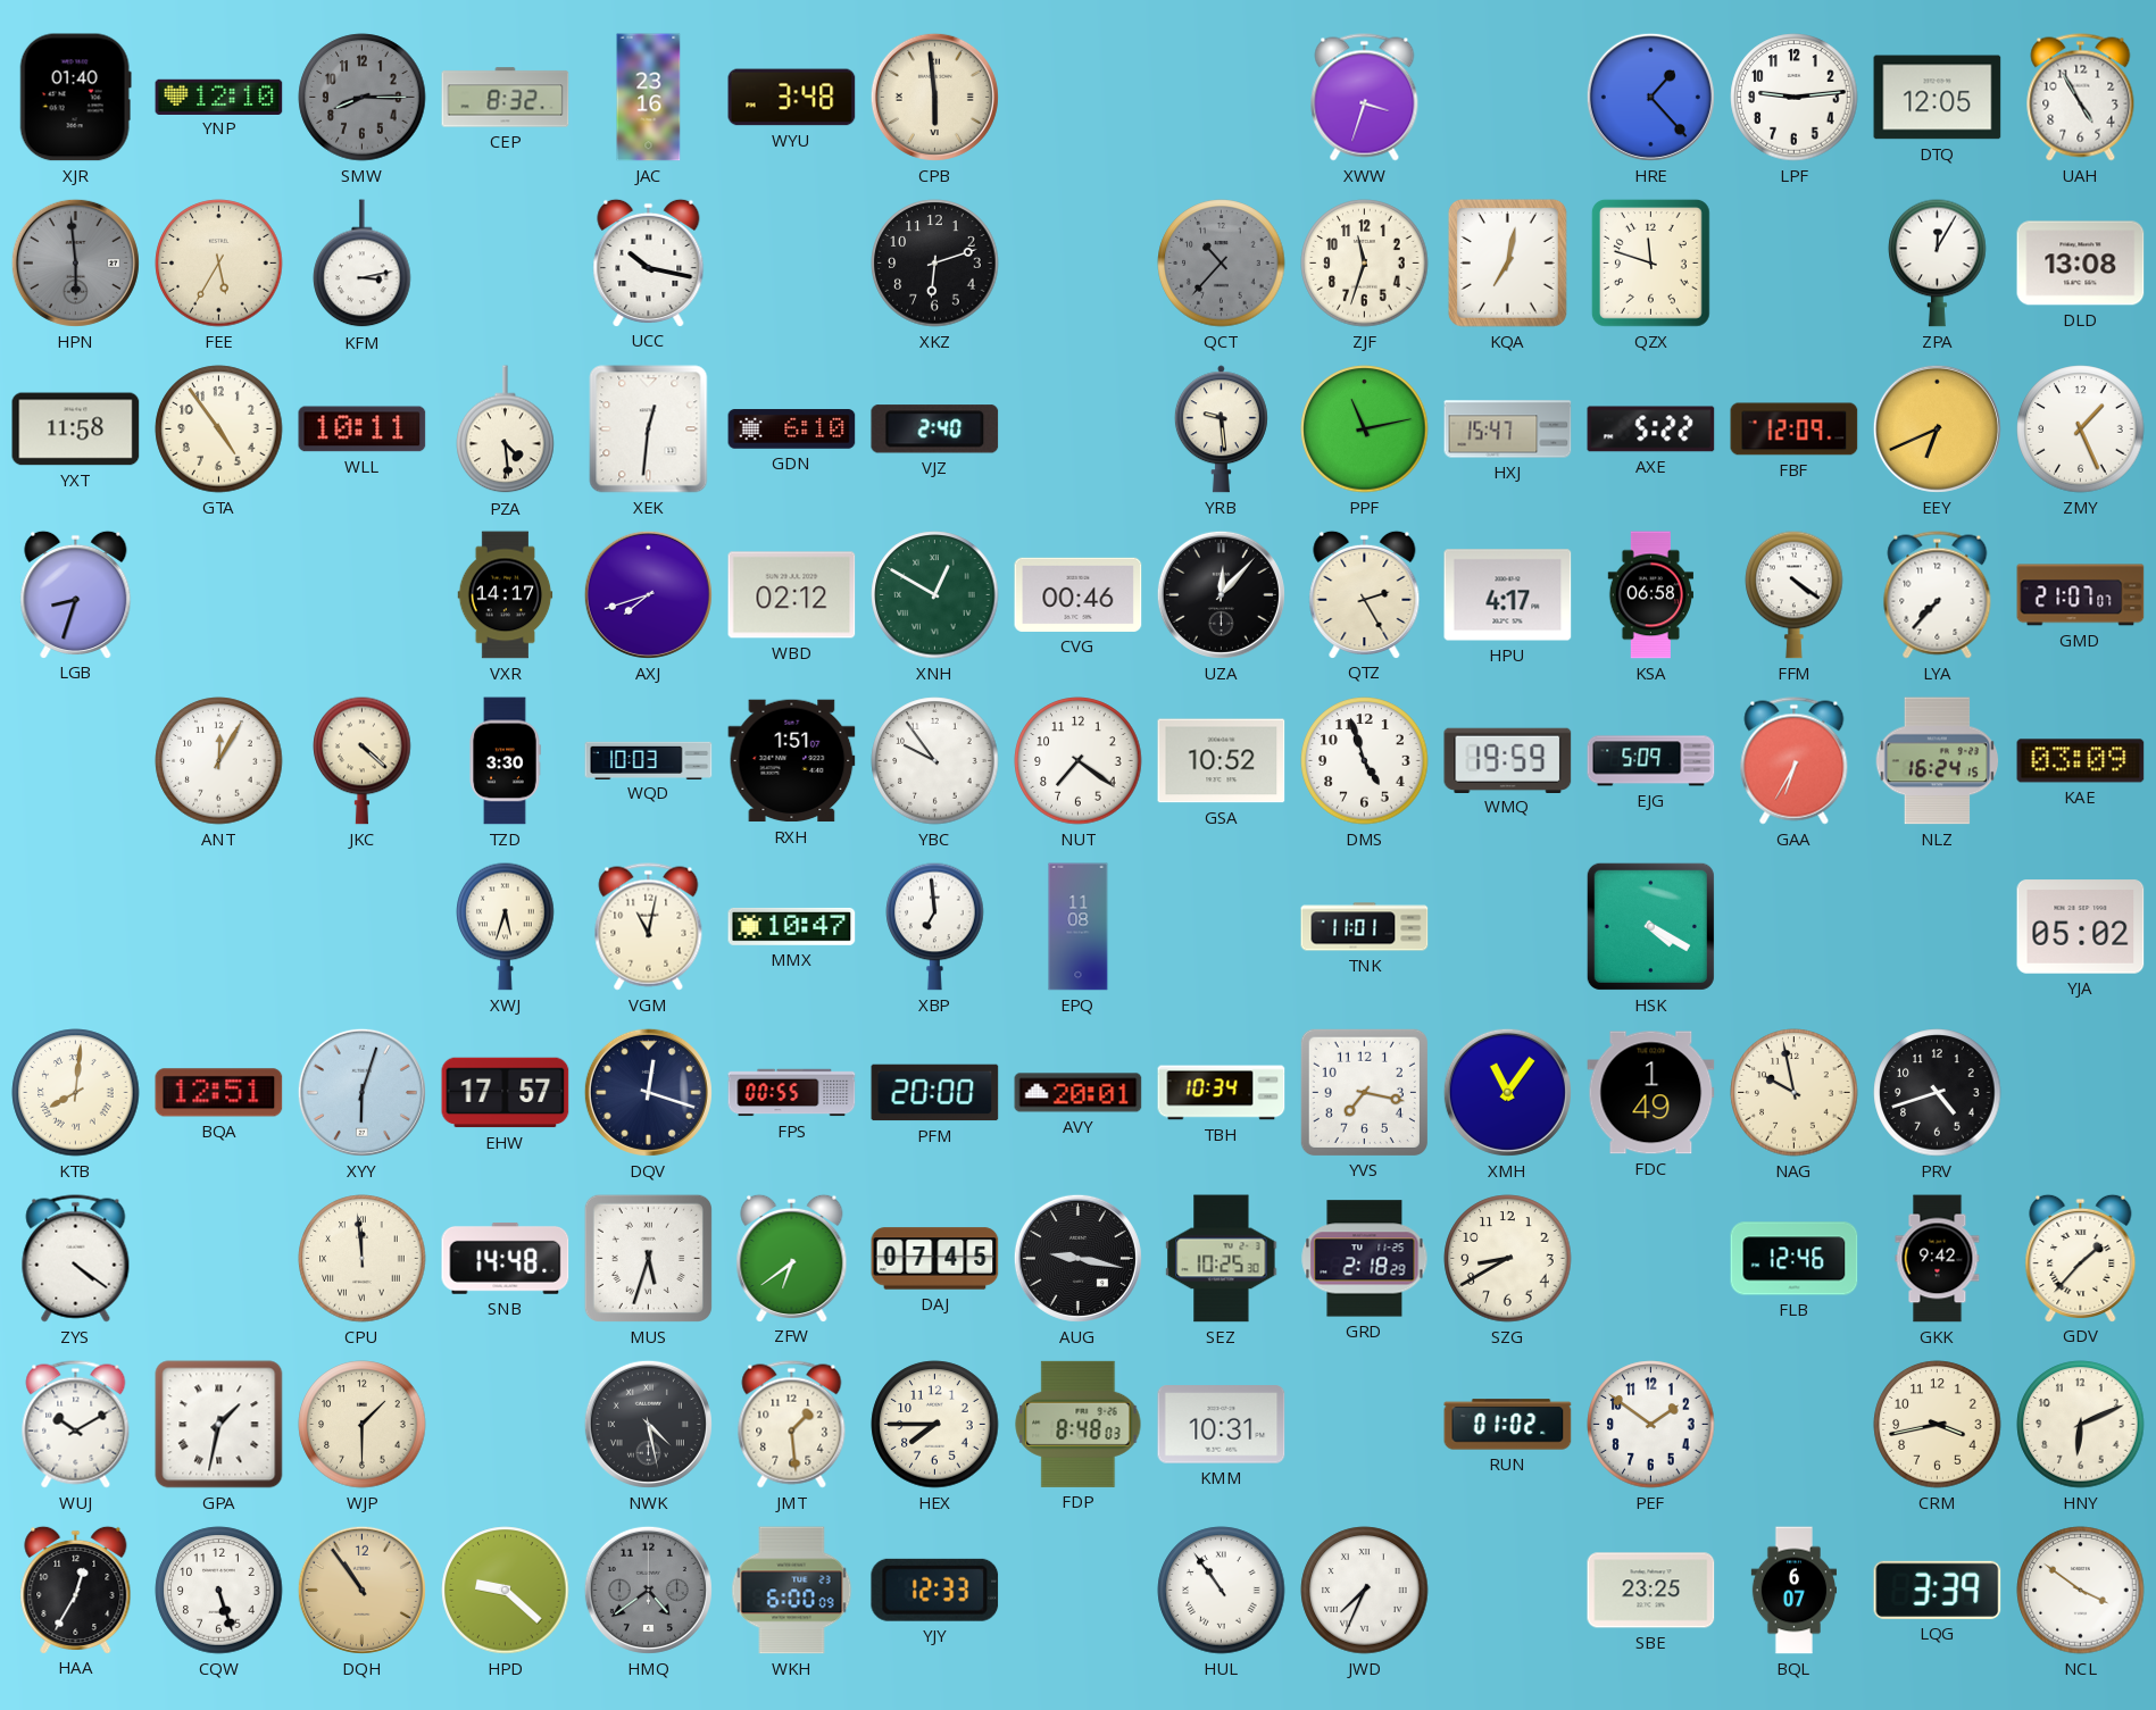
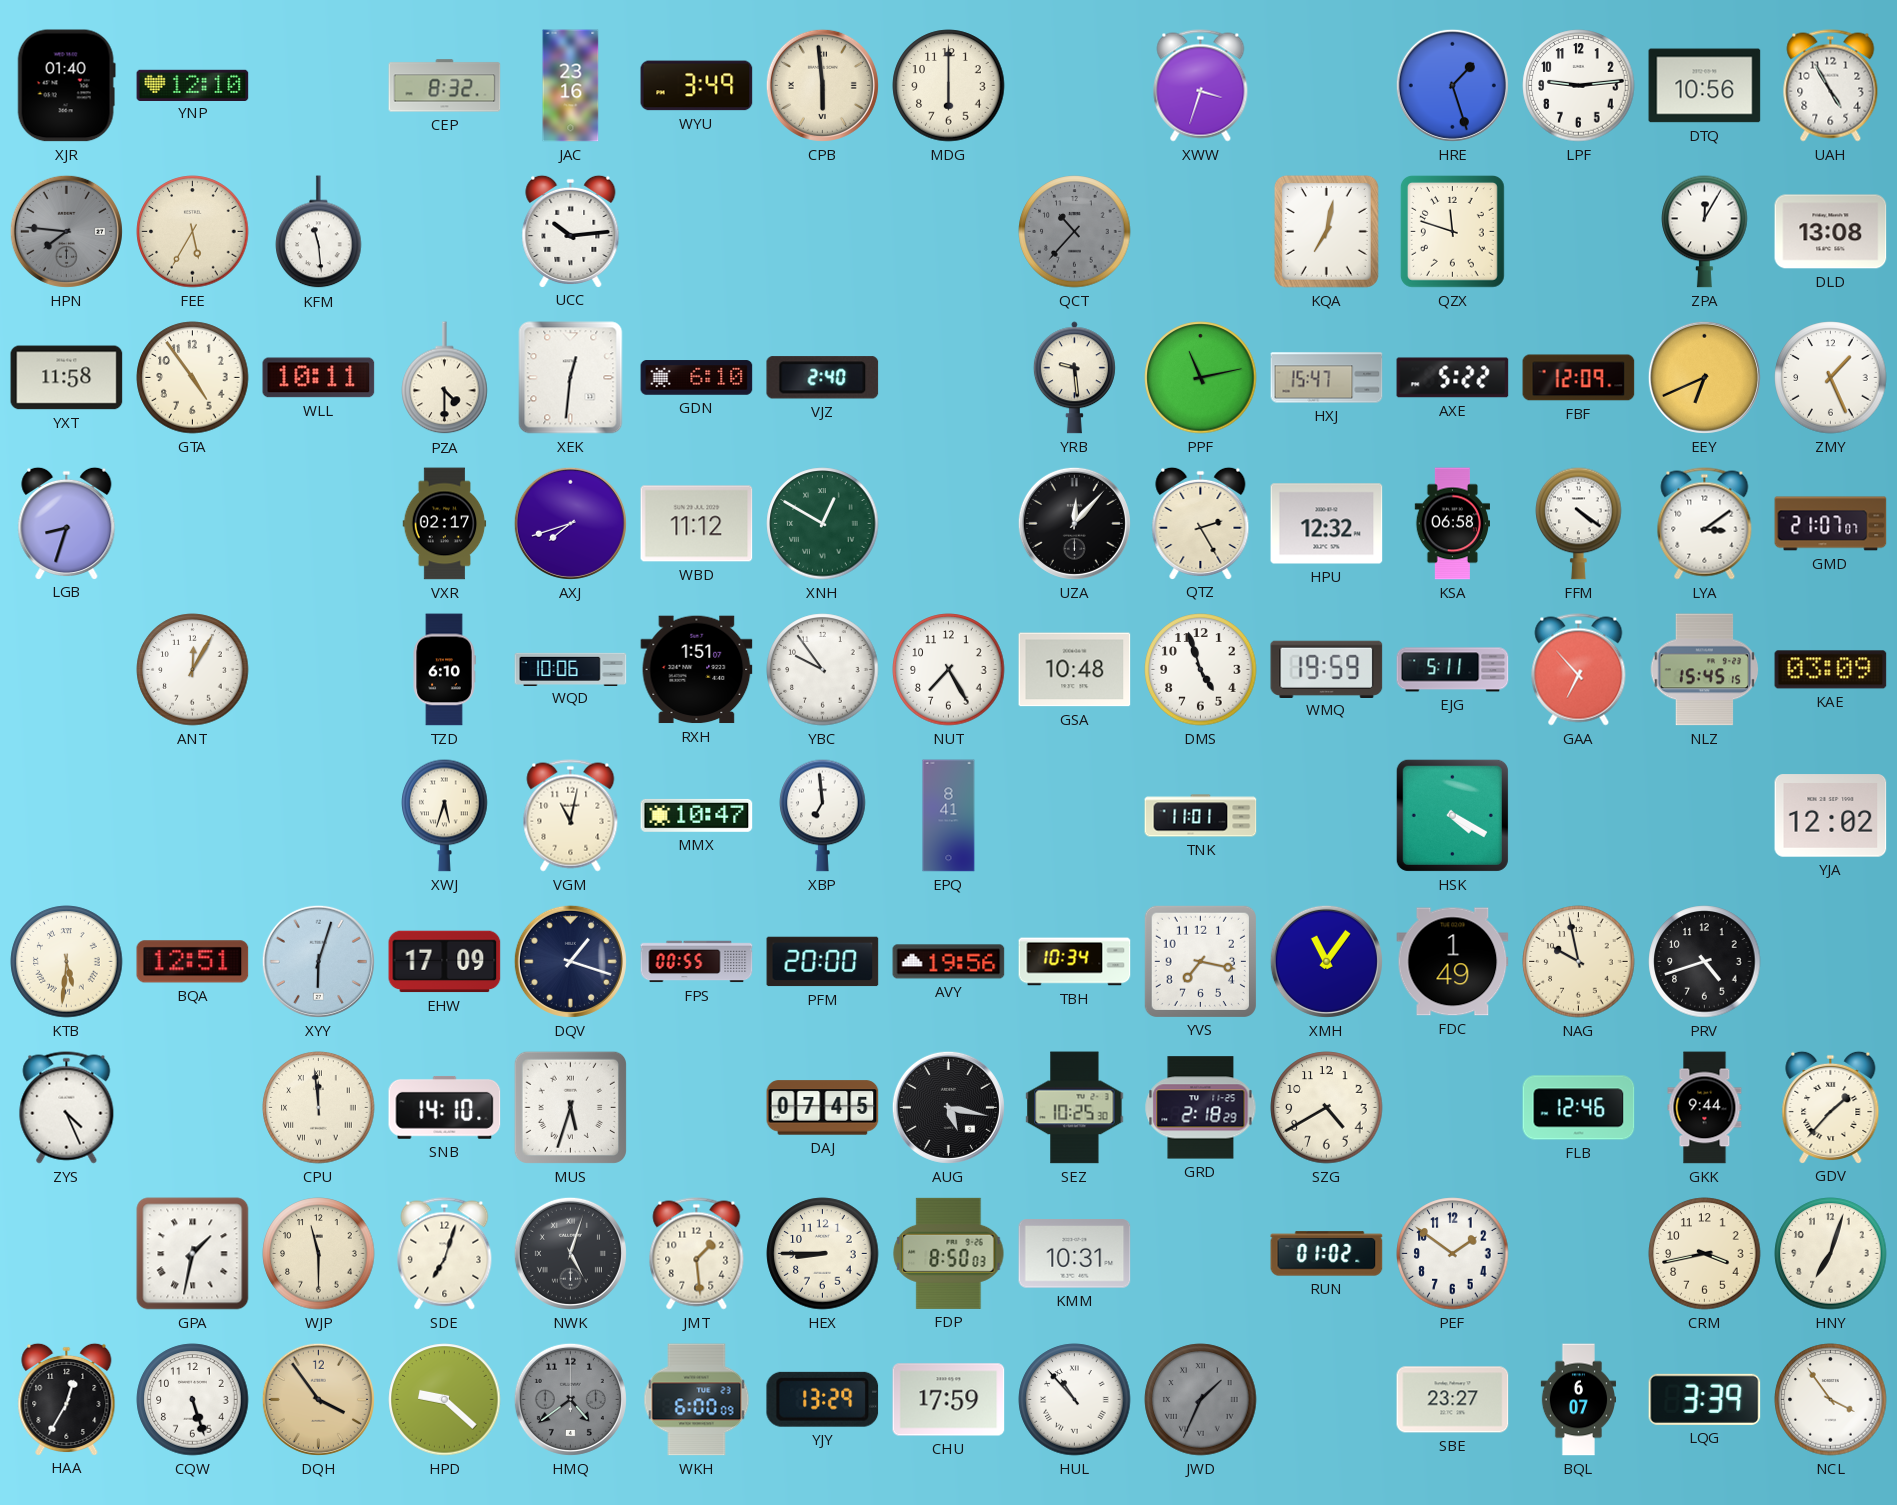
SMW: 8:15 -> none
WYU: 3:48 -> 3:49
MDG: none -> 6:00
HRE: 1:23 -> 1:27
DTQ: 12:05 -> 10:56
HPN: 5:59 -> 7:46
KFM: 3:13 -> 11:29
UCC: 10:17 -> 10:14
XKZ: 6:12 -> none
ZJF: 11:33 -> none
PZA: 4:29 -> 4:30
VXR: 14:17 -> 02:17
WBD: 02:12 -> 11:12
CVG: 00:46 -> none
HPU: 4:17 -> 12:32
LYA: 7:37 -> 3:09
JKC: 4:22 -> none
TZD: 3:30 -> 6:10
WQD: 10:03 -> 10:06
NUT: 7:21 -> 7:25
GSA: 10:52 -> 10:48
EJG: 5:09 -> 5:11
GAA: 6:35 -> 6:53
NLZ: 16:24 -> 15:45
EPQ: 11:08 -> 8:41
YJA: 05:02 -> 12:02
KTB: 8:01 -> 5:31
EHW: 17:57 -> 17:09
DQV: 12:18 -> 1:18
AVY: 20:01 -> 19:56
ZYS: 4:21 -> 4:26
SNB: 14:48 -> 14:10
ZFW: 6:39 -> none
AUG: 9:17 -> 5:17
SZG: 8:40 -> 4:40
GKK: 9:42 -> 9:44
WUJ: 10:10 -> none
WJP: 1:30 -> 11:30
SDE: none -> 7:03
NWK: 4:28 -> 5:03
HEX: 7:45 -> 8:45
FDP: 8:48 -> 8:50
HNY: 6:11 -> 7:03
DQH: 10:54 -> 3:54
YJY: 12:33 -> 13:29
CHU: none -> 17:59
HUL: 10:54 -> 10:53
JWD: 7:34 -> 1:34
JWD dial: white -> grey
SBE: 23:25 -> 23:27
NCL: 3:51 -> 3:54
